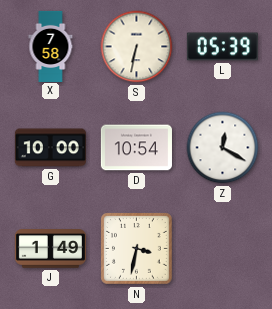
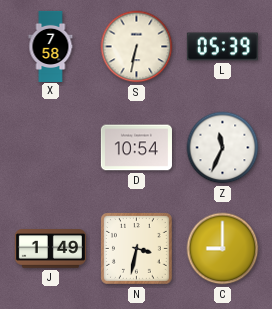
G: 10:00 -> none
Z: 12:20 -> 11:34
C: none -> 9:00
